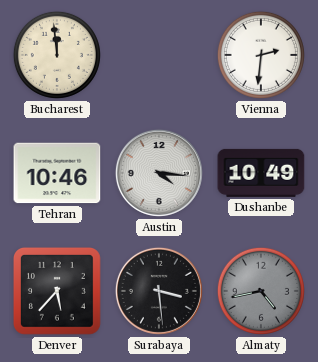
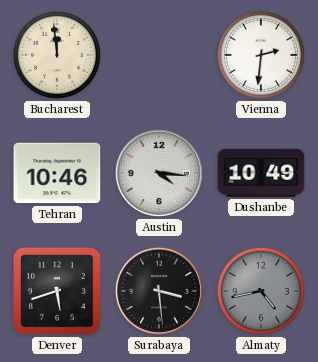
Denver: 5:37 -> 5:42
